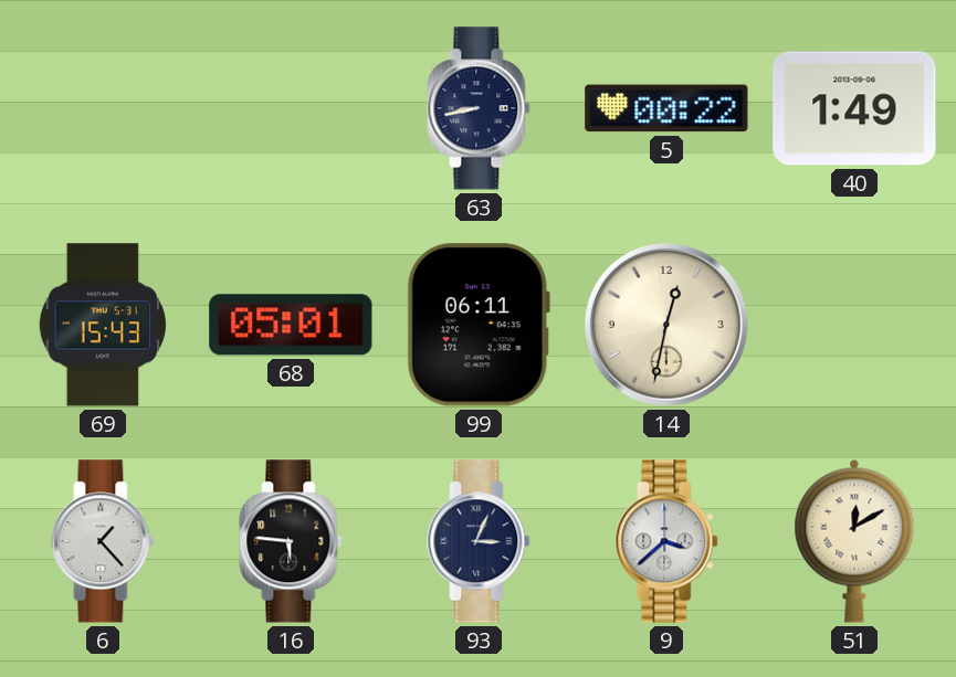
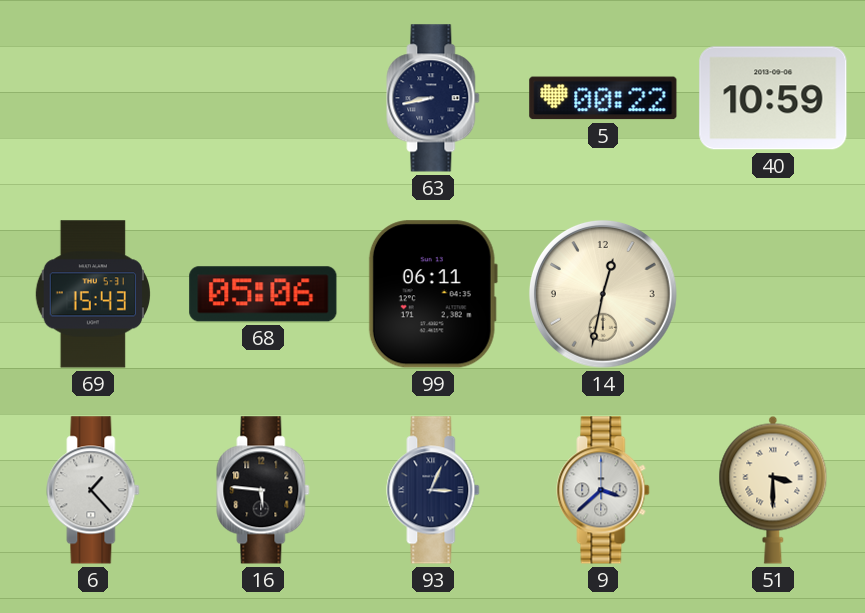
40: 1:49 -> 10:59
68: 05:01 -> 05:06
51: 12:10 -> 3:30
